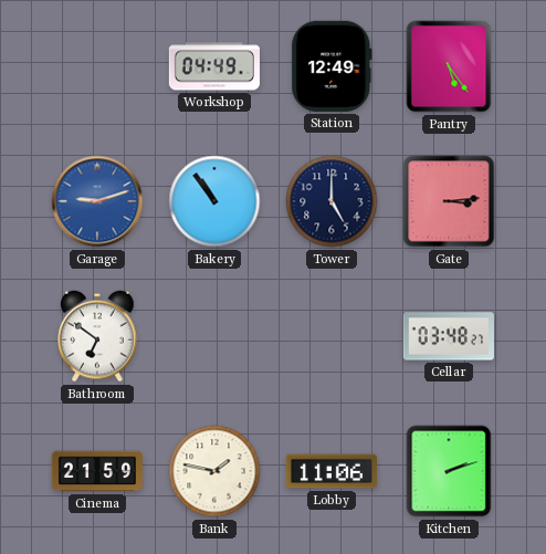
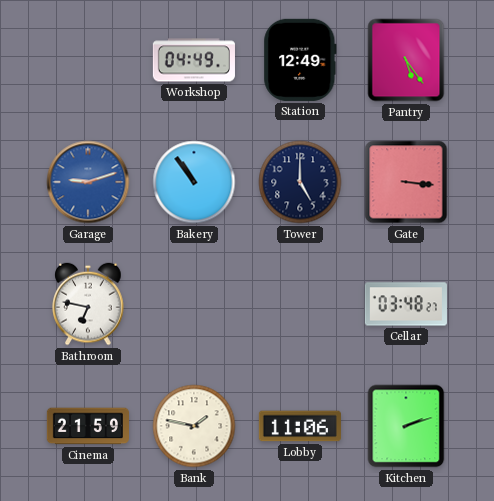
Gate: 3:14 -> 3:16
Bathroom: 6:51 -> 6:47
